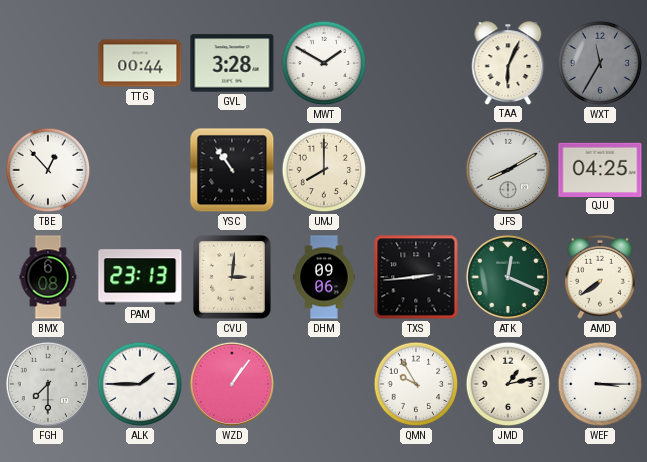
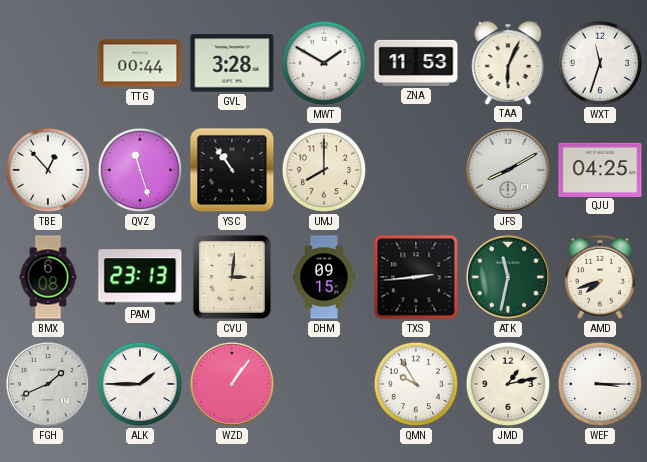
ZNA: none -> 11:53
WXT: 11:35 -> 11:33
WXT dial: grey -> white
QVZ: none -> 11:27
DHM: 09:06 -> 09:15
ATK: 12:19 -> 11:32
AMD: 7:39 -> 7:42
FGH: 7:30 -> 1:41
